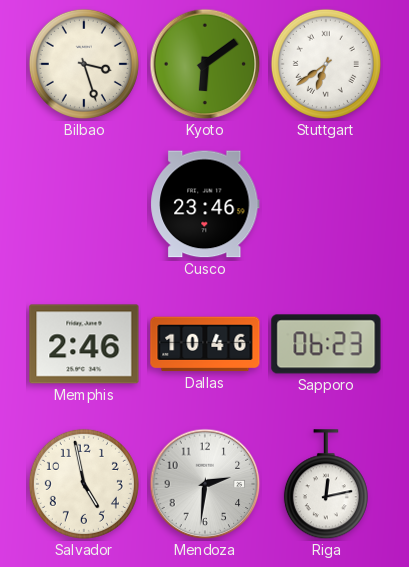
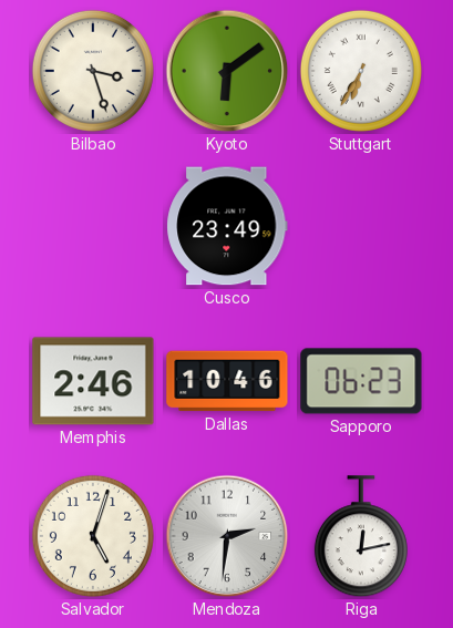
Stuttgart: 6:39 -> 6:35
Cusco: 23:46 -> 23:49
Salvador: 4:58 -> 5:03
